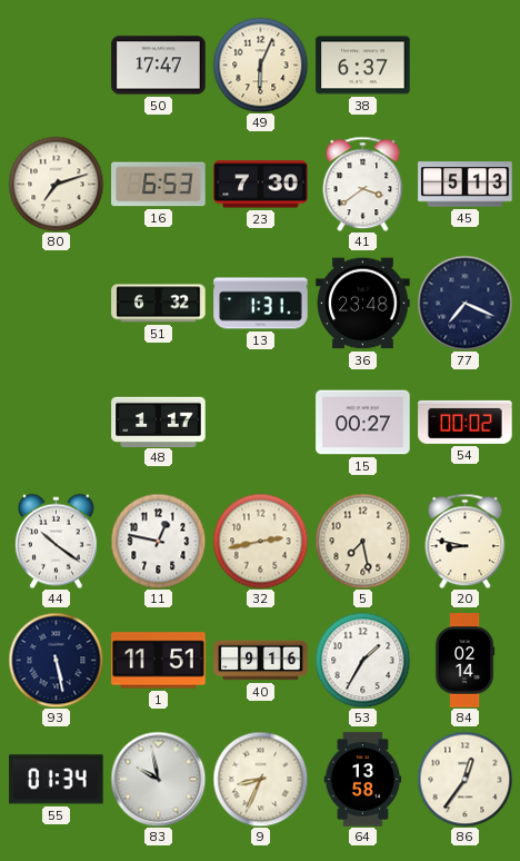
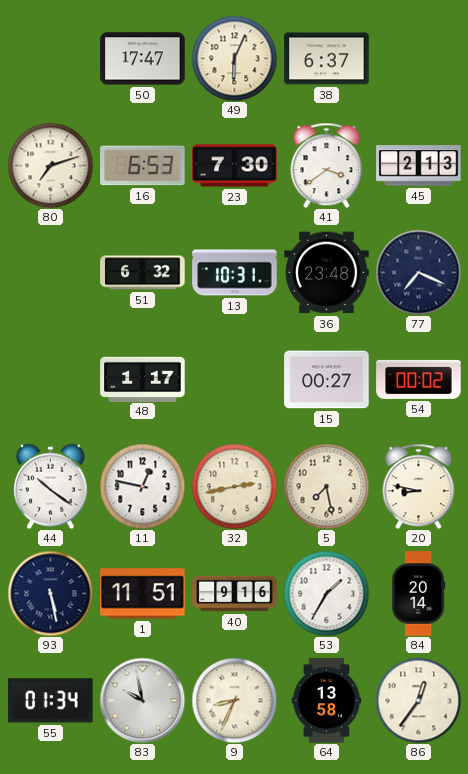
45: 5:13 -> 2:13
13: 1:31 -> 10:31
84: 02:14 -> 20:14
